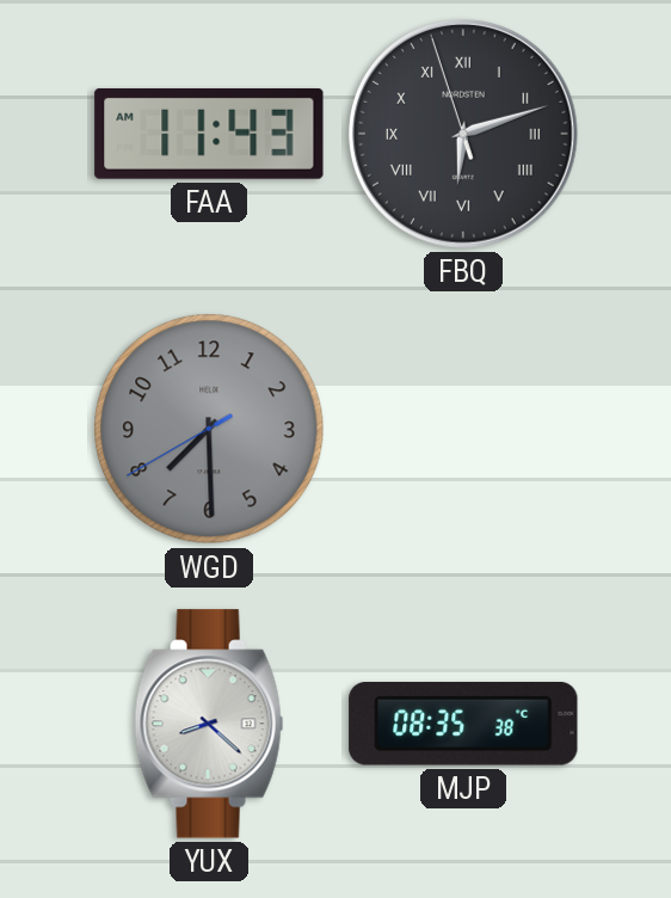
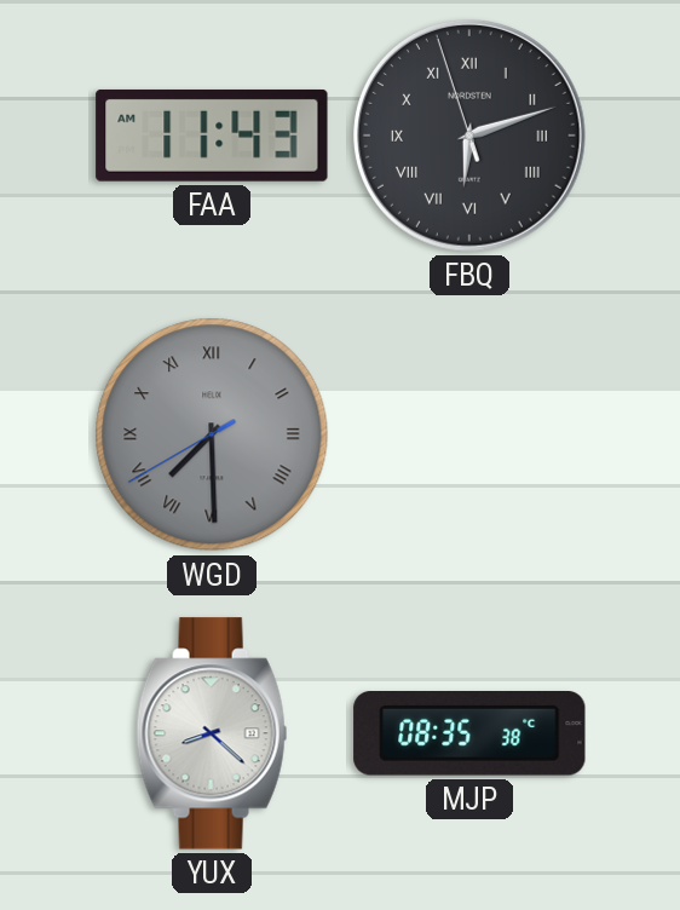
WGD numerals: Arabic -> Roman
